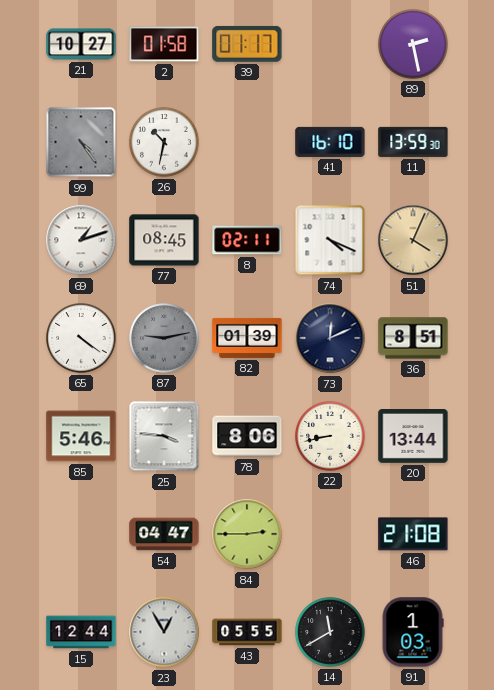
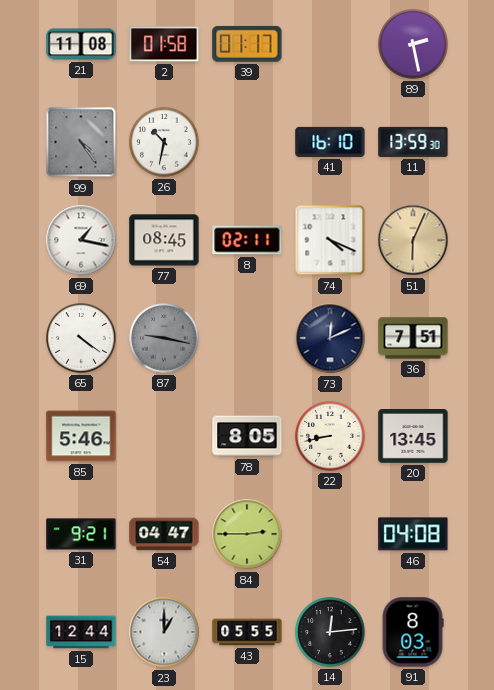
21: 10:27 -> 11:08
69: 1:12 -> 1:17
51: 4:04 -> 6:04
87: 9:13 -> 9:17
82: 01:39 -> none
36: 8:51 -> 7:51
25: 3:46 -> none
78: 8:06 -> 8:05
20: 13:44 -> 13:45
31: none -> 9:21
46: 21:08 -> 04:08
23: 12:55 -> 1:00
14: 11:40 -> 12:14
91: 1:03 -> 8:03
